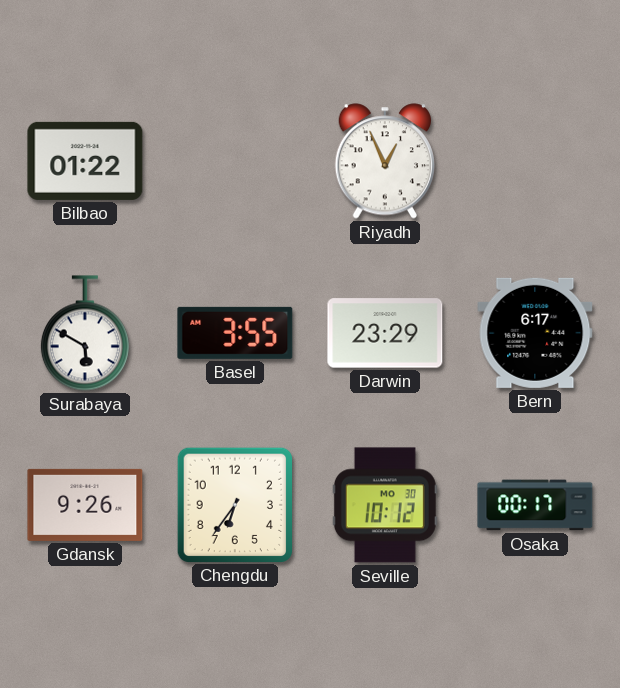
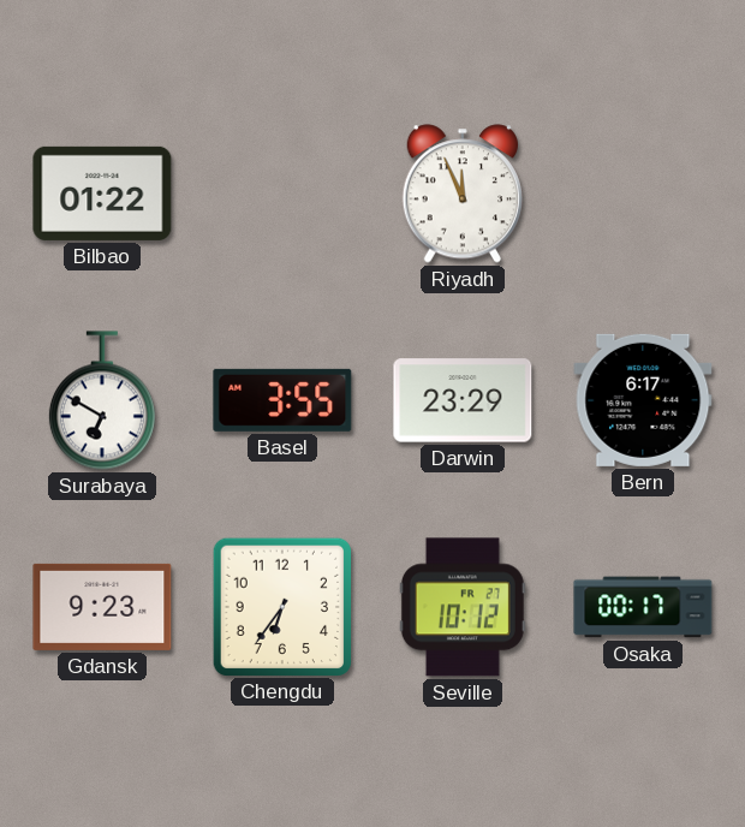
Riyadh: 12:56 -> 11:56
Surabaya: 5:50 -> 6:50
Gdansk: 9:26 -> 9:23
Seville date: MO 30 -> FR 27
